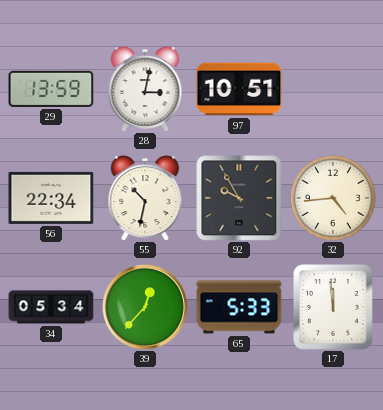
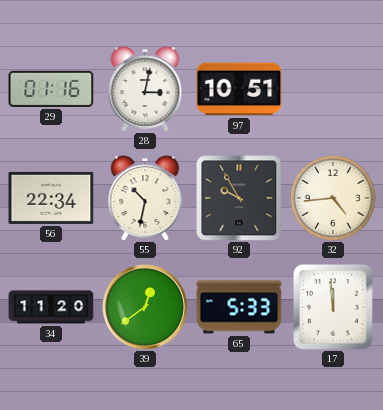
29: 13:59 -> 01:16
34: 05:34 -> 11:20
39: 12:37 -> 12:39
